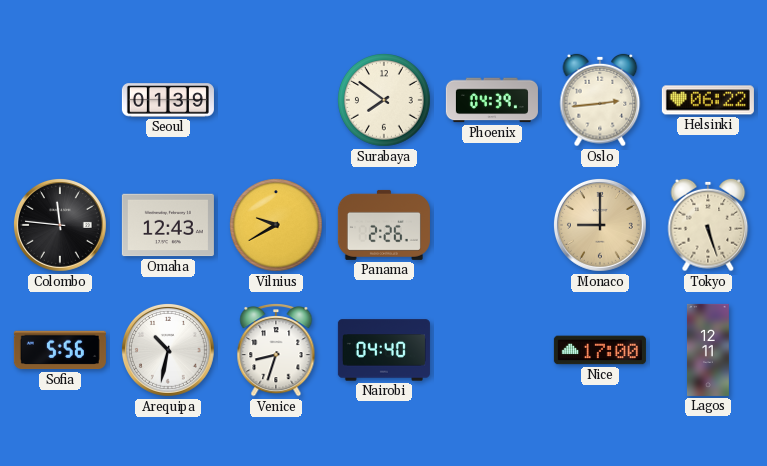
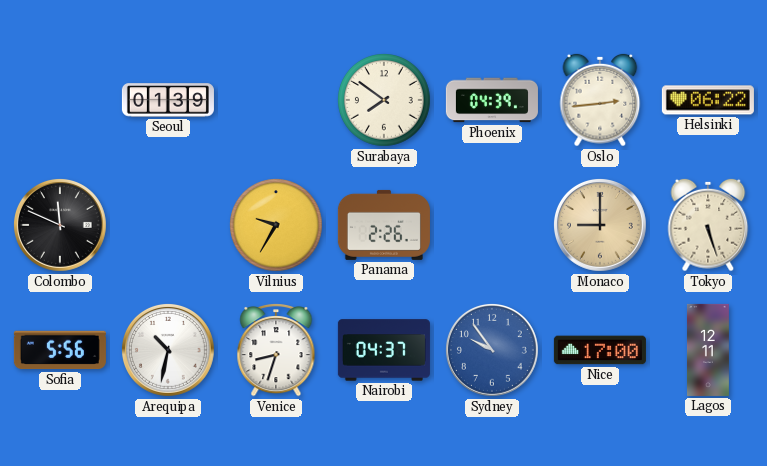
Colombo: 11:46 -> 11:49
Omaha: 12:43 -> none
Vilnius: 9:40 -> 9:35
Nairobi: 04:40 -> 04:37
Sydney: none -> 9:54
